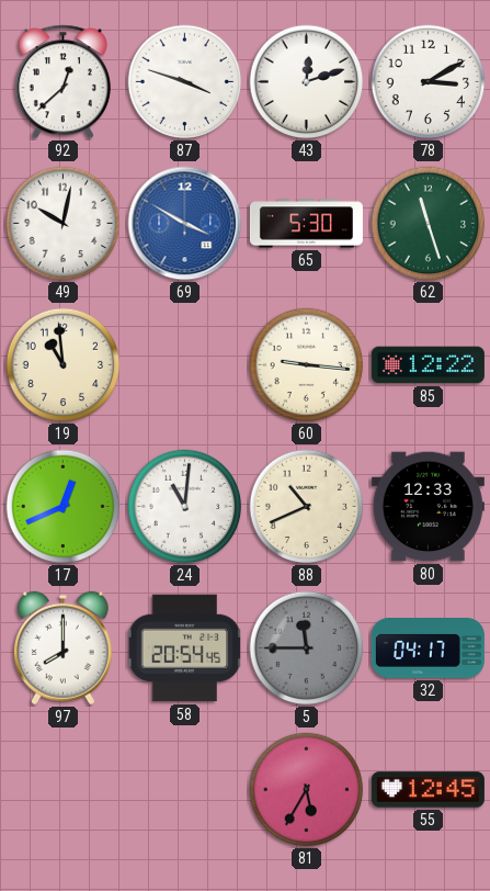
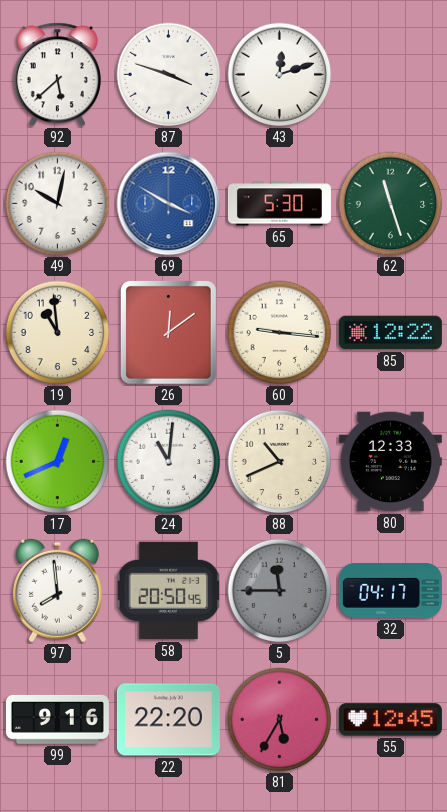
92: 12:38 -> 5:38
78: 3:10 -> none
26: none -> 12:09
97: 8:00 -> 7:59
58: 20:54 -> 20:50
99: none -> 9:16
22: none -> 22:20
